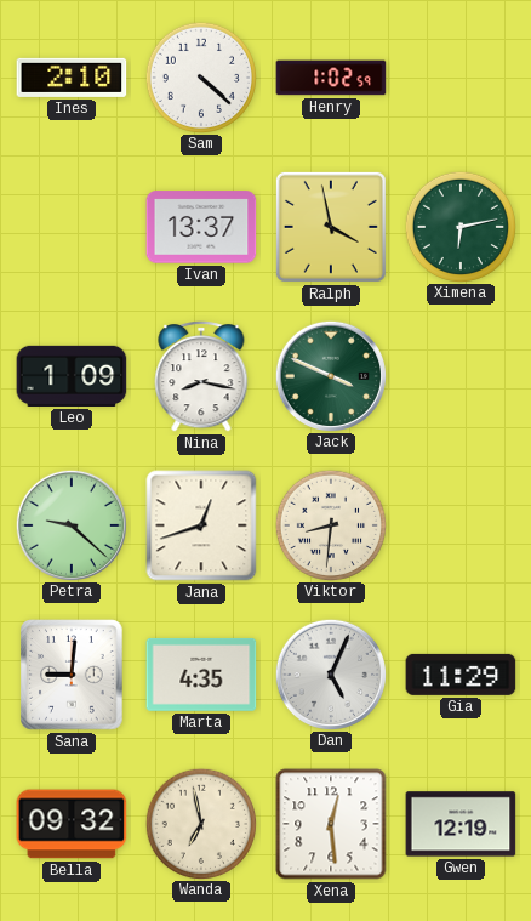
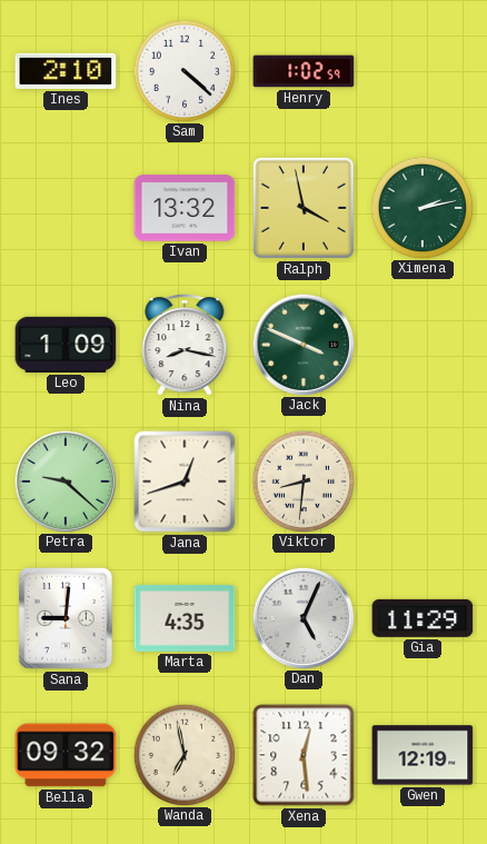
Ivan: 13:37 -> 13:32
Ximena: 6:13 -> 2:13
